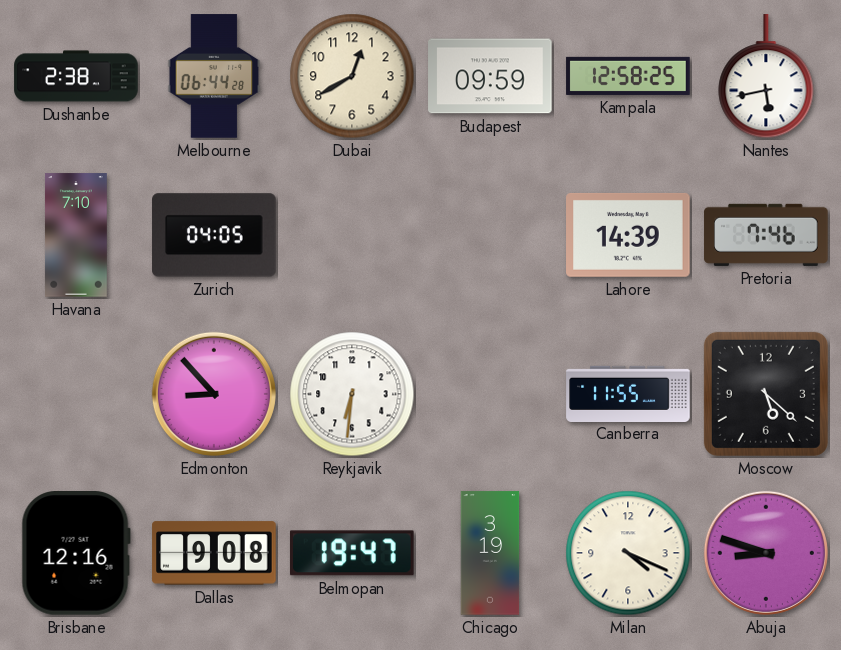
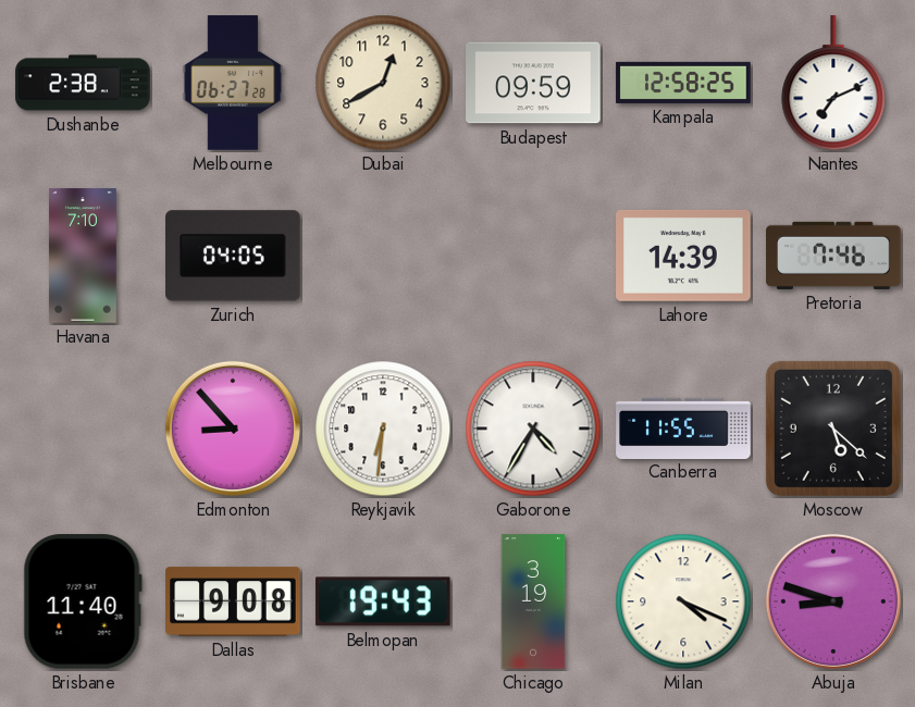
Melbourne: 06:44 -> 06:27
Nantes: 5:43 -> 7:11
Gaborone: none -> 4:35
Brisbane: 12:16 -> 11:40
Belmopan: 19:47 -> 19:43
